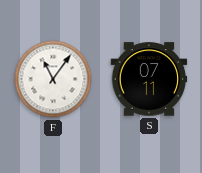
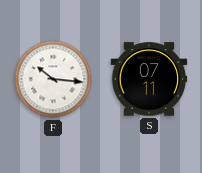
F: 11:06 -> 10:16
